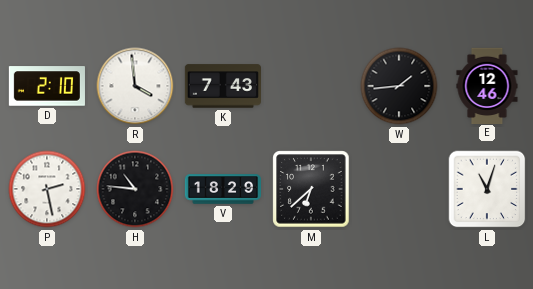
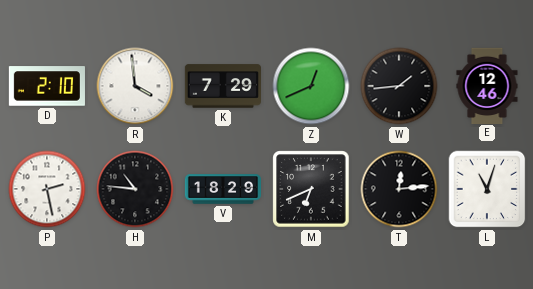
K: 7:43 -> 7:29
Z: none -> 12:41
M: 6:38 -> 6:41
T: none -> 12:14
